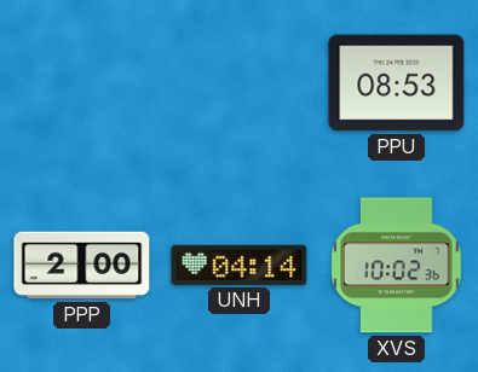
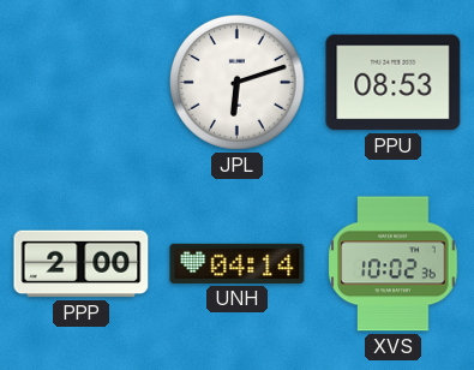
JPL: none -> 6:12
